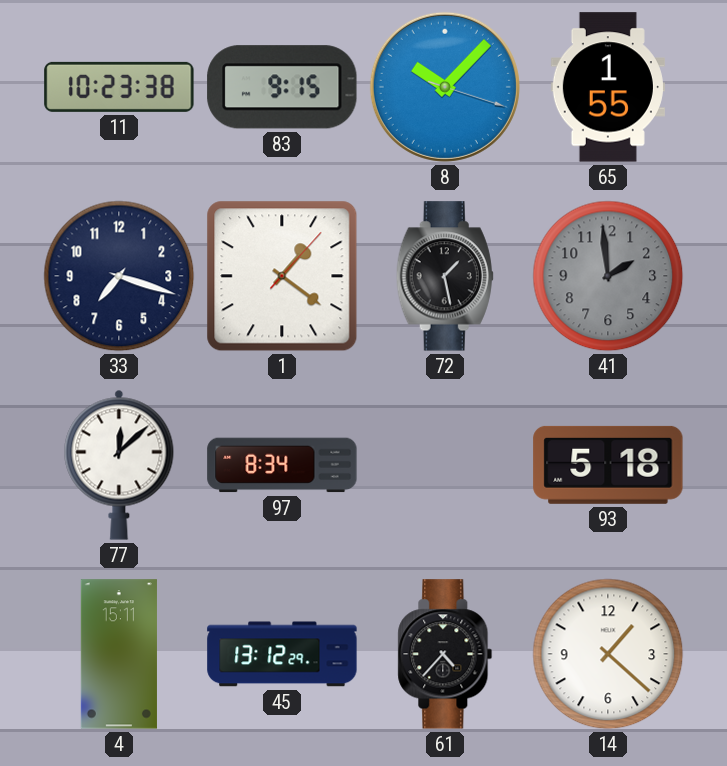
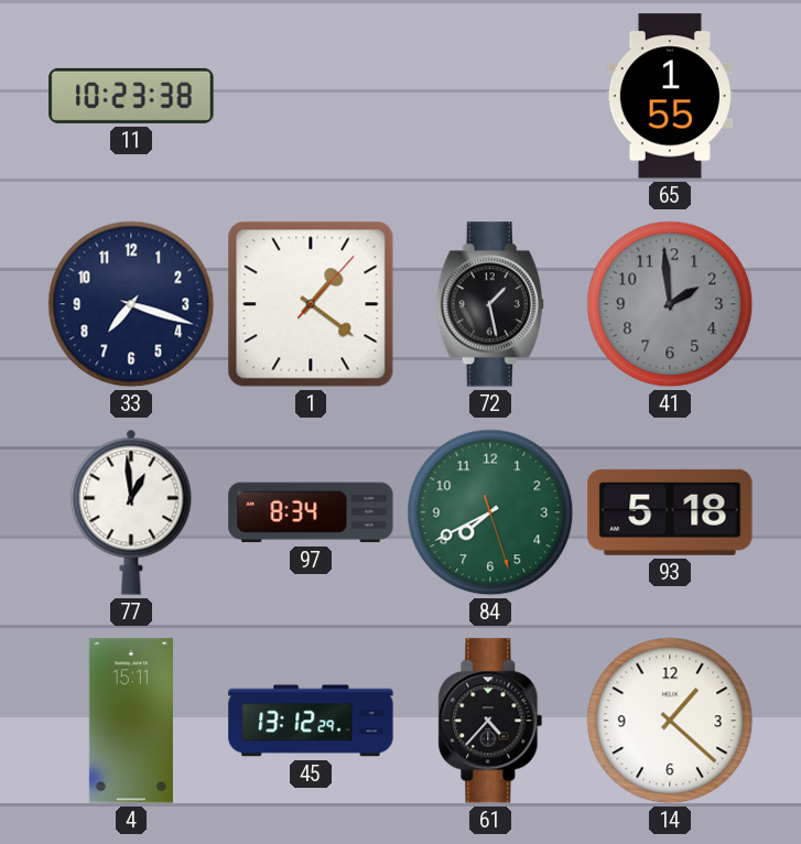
83: 9:15 -> none
8: 10:07 -> none
77: 12:08 -> 12:59
84: none -> 7:40
